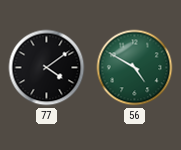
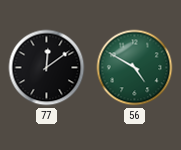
77: 4:09 -> 12:09
